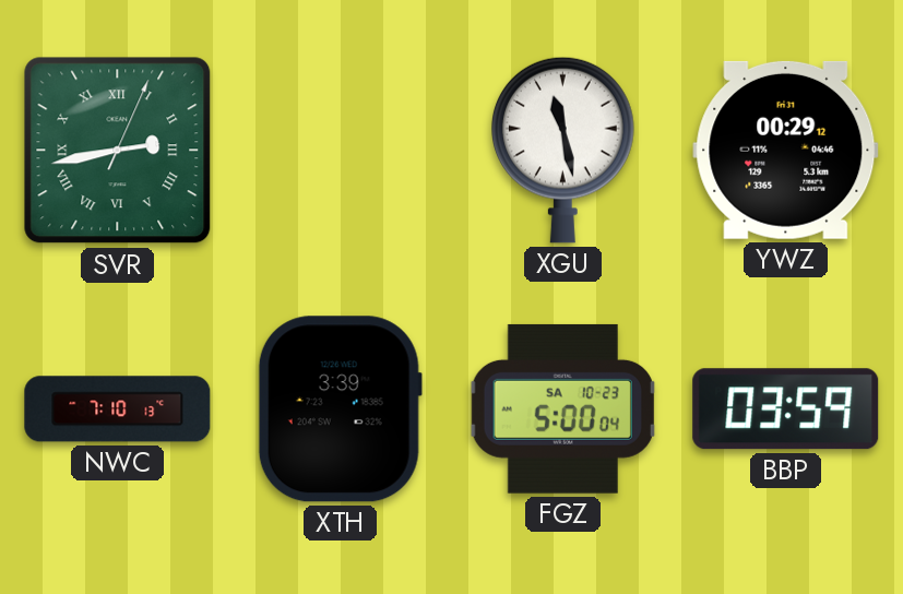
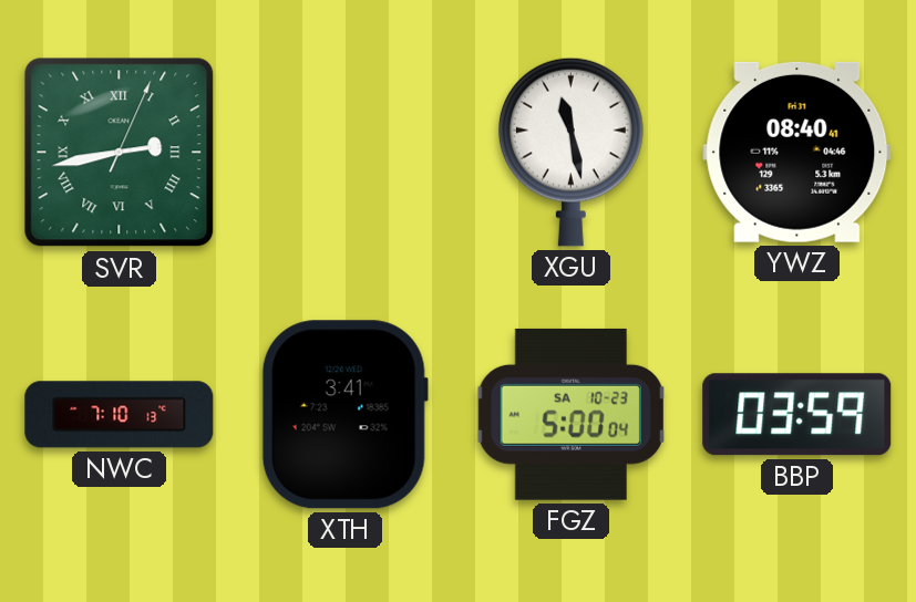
YWZ: 00:29 -> 08:40
XTH: 3:39 -> 3:41
